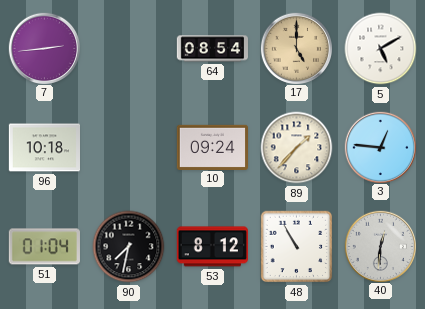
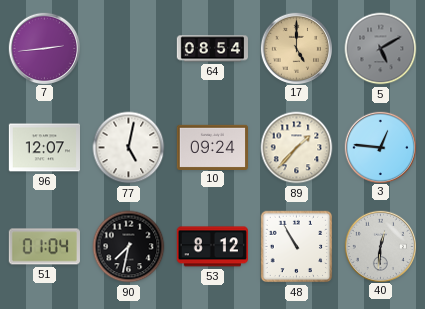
5 dial: white -> grey
96: 10:18 -> 12:07
77: none -> 5:02
